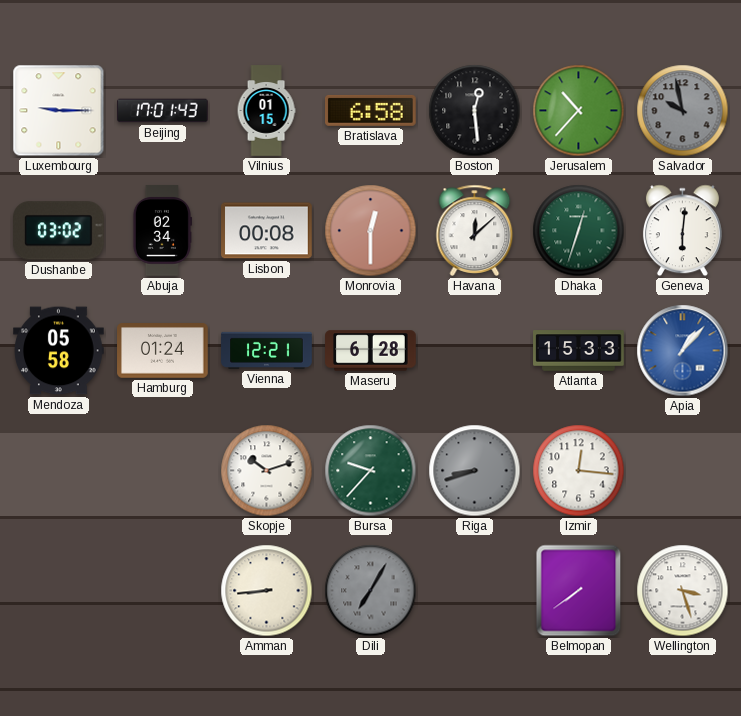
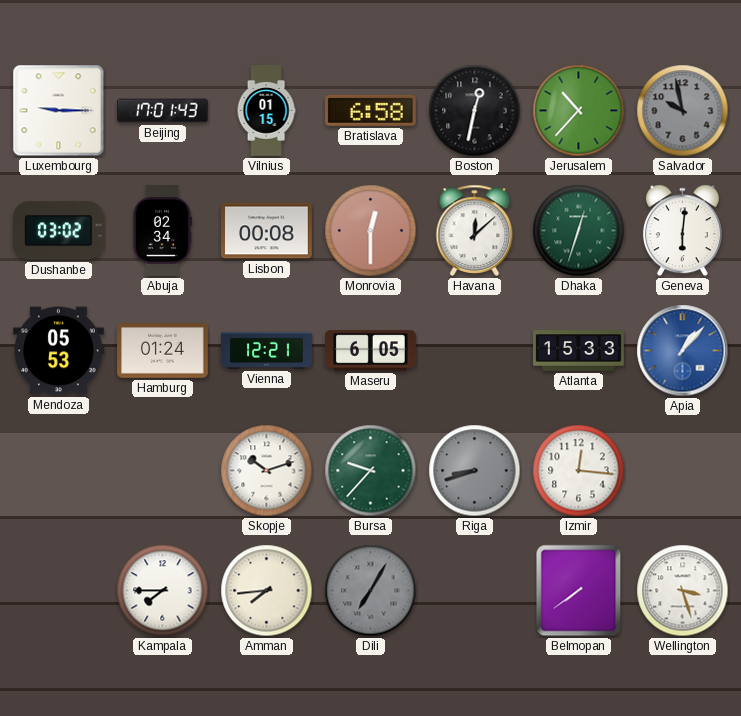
Boston: 12:29 -> 12:32
Mendoza: 05:58 -> 05:53
Maseru: 6:28 -> 6:05
Kampala: none -> 7:45
Amman: 8:44 -> 7:44
